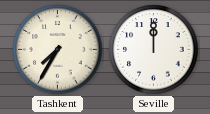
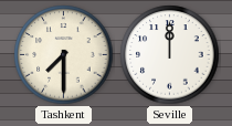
Tashkent: 7:35 -> 7:30
